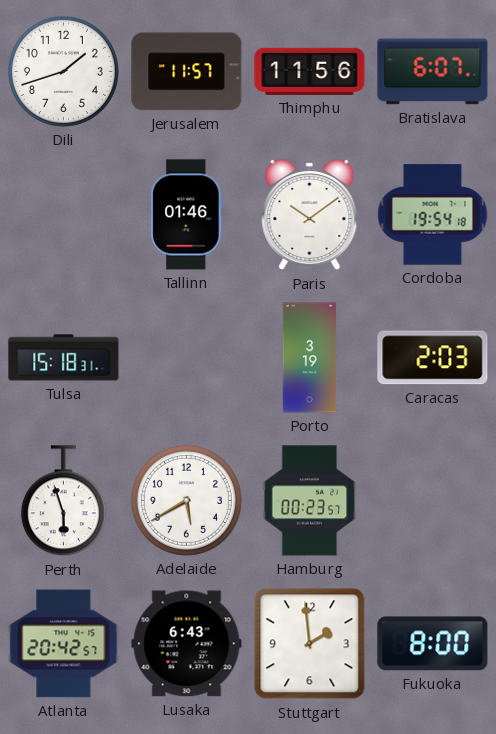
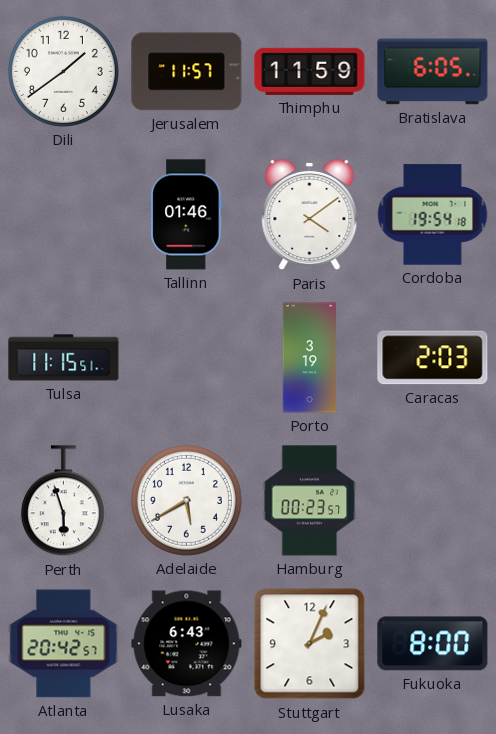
Dili: 1:42 -> 1:39
Thimphu: 11:56 -> 11:59
Bratislava: 6:07 -> 6:05
Paris: 10:09 -> 4:09
Tulsa: 15:18 -> 11:15
Stuttgart: 1:59 -> 2:04
